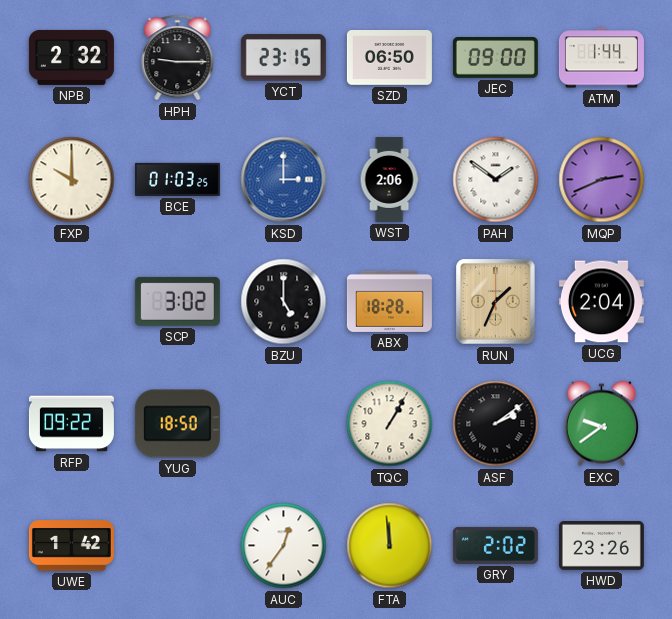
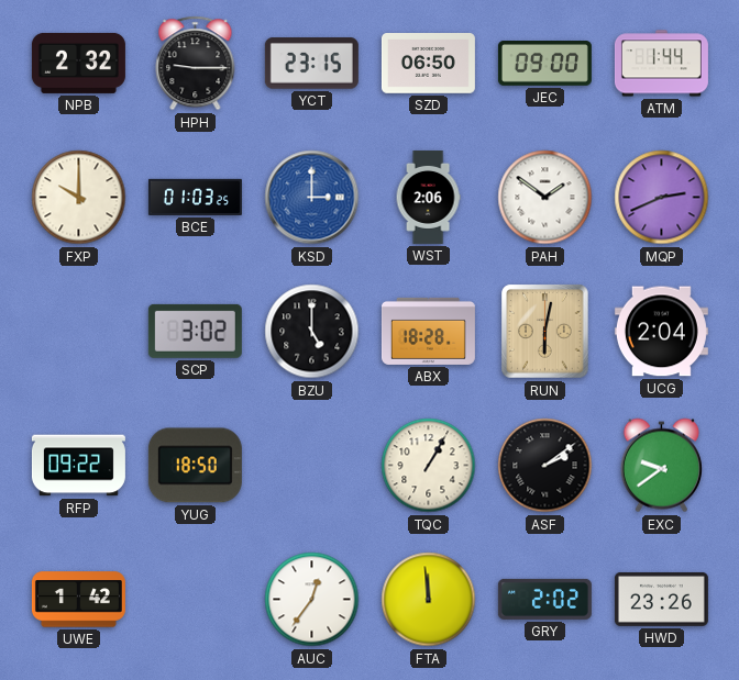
RUN: 1:34 -> 6:02
